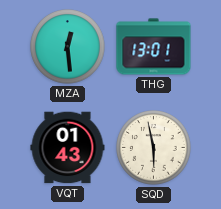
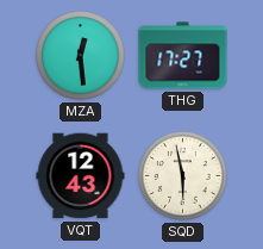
THG: 13:01 -> 17:27
VQT: 01:43 -> 12:43
